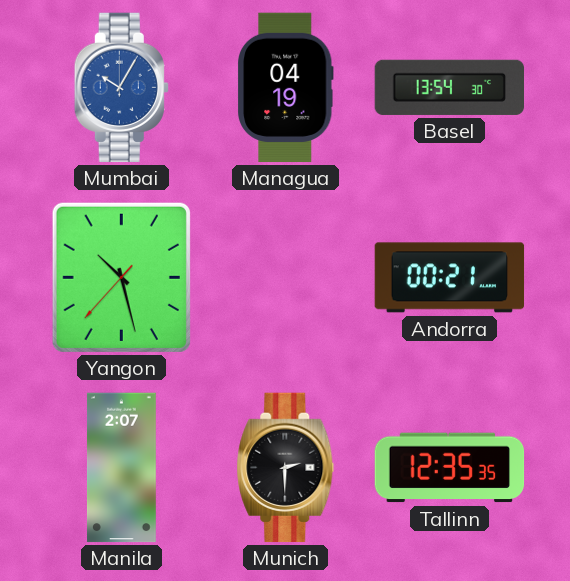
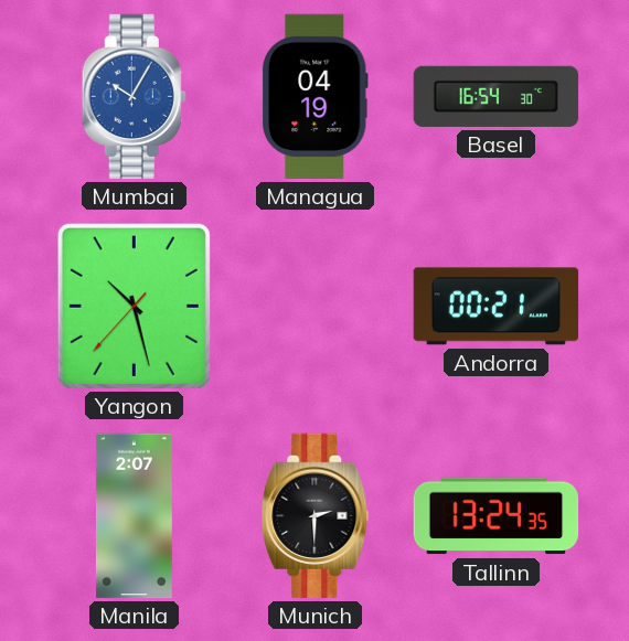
Basel: 13:54 -> 16:54
Tallinn: 12:35 -> 13:24
